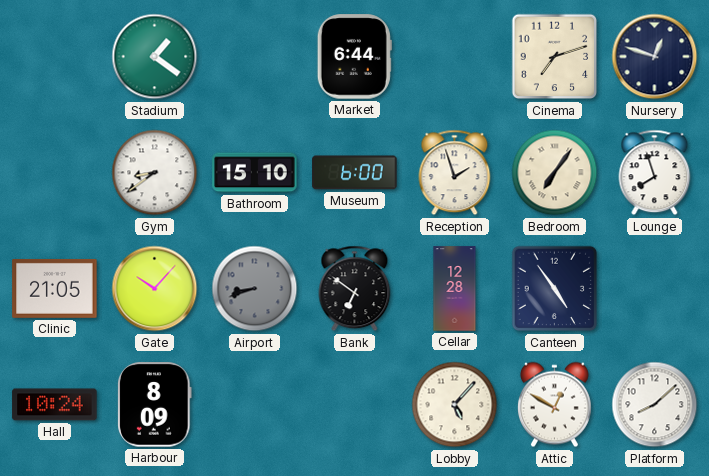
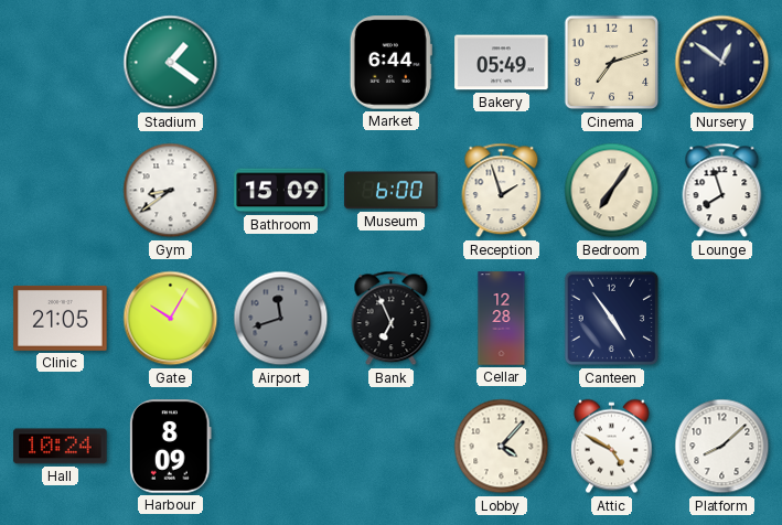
Bakery: none -> 05:49
Nursery: 12:48 -> 12:51
Bathroom: 15:10 -> 15:09
Gate: 10:07 -> 10:05
Airport: 8:42 -> 11:42
Bank: 6:51 -> 6:56
Lobby: 5:07 -> 4:07
Attic: 12:50 -> 4:50
